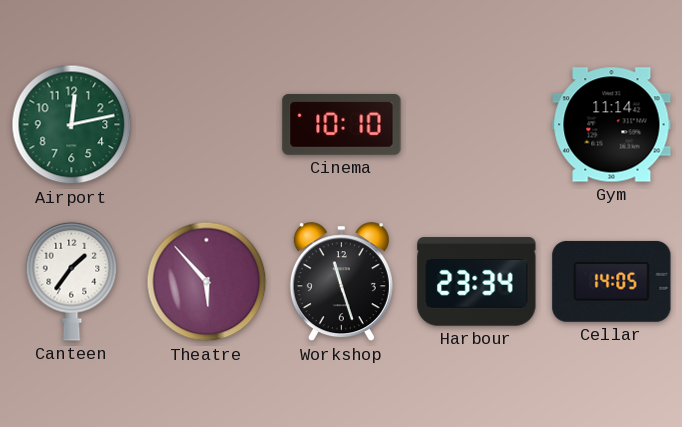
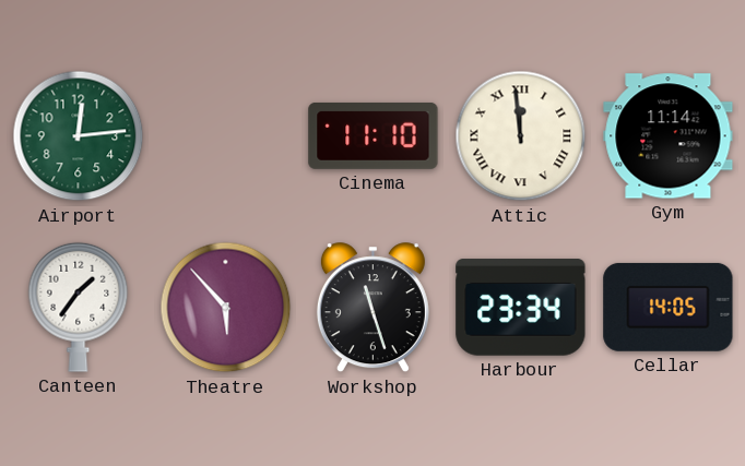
Airport: 12:13 -> 12:14
Cinema: 10:10 -> 11:10
Attic: none -> 11:59
